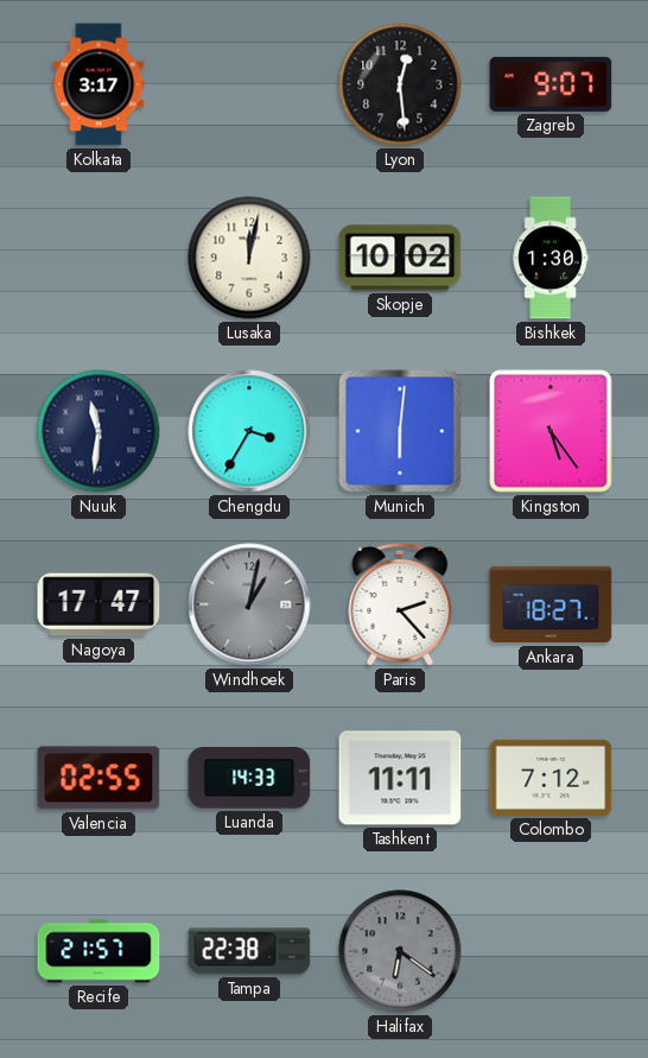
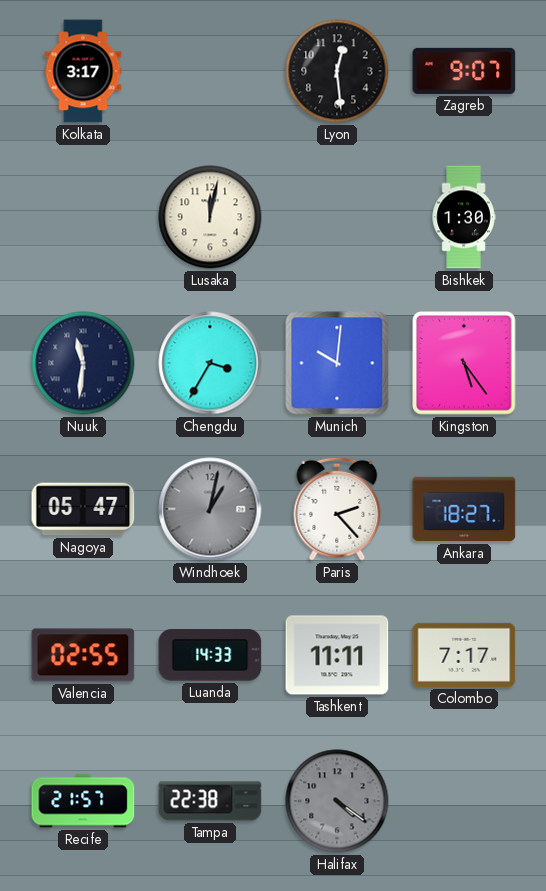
Skopje: 10:02 -> none
Munich: 6:01 -> 10:01
Nagoya: 17:47 -> 05:47
Colombo: 7:12 -> 7:17
Halifax: 6:21 -> 4:21
